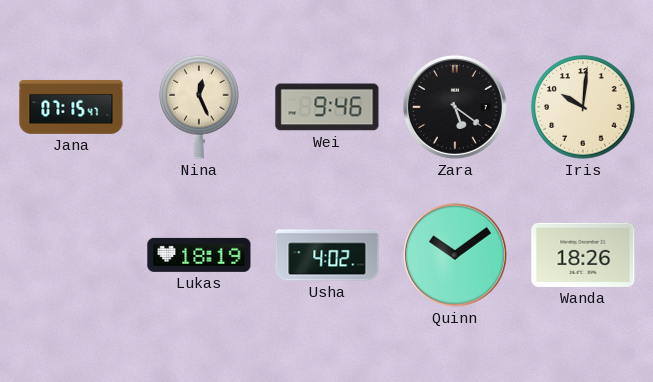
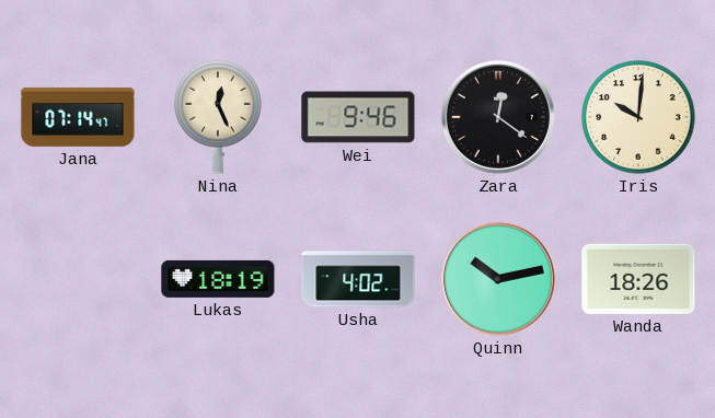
Jana: 07:15 -> 07:14
Zara: 5:21 -> 12:21
Quinn: 10:09 -> 10:13
